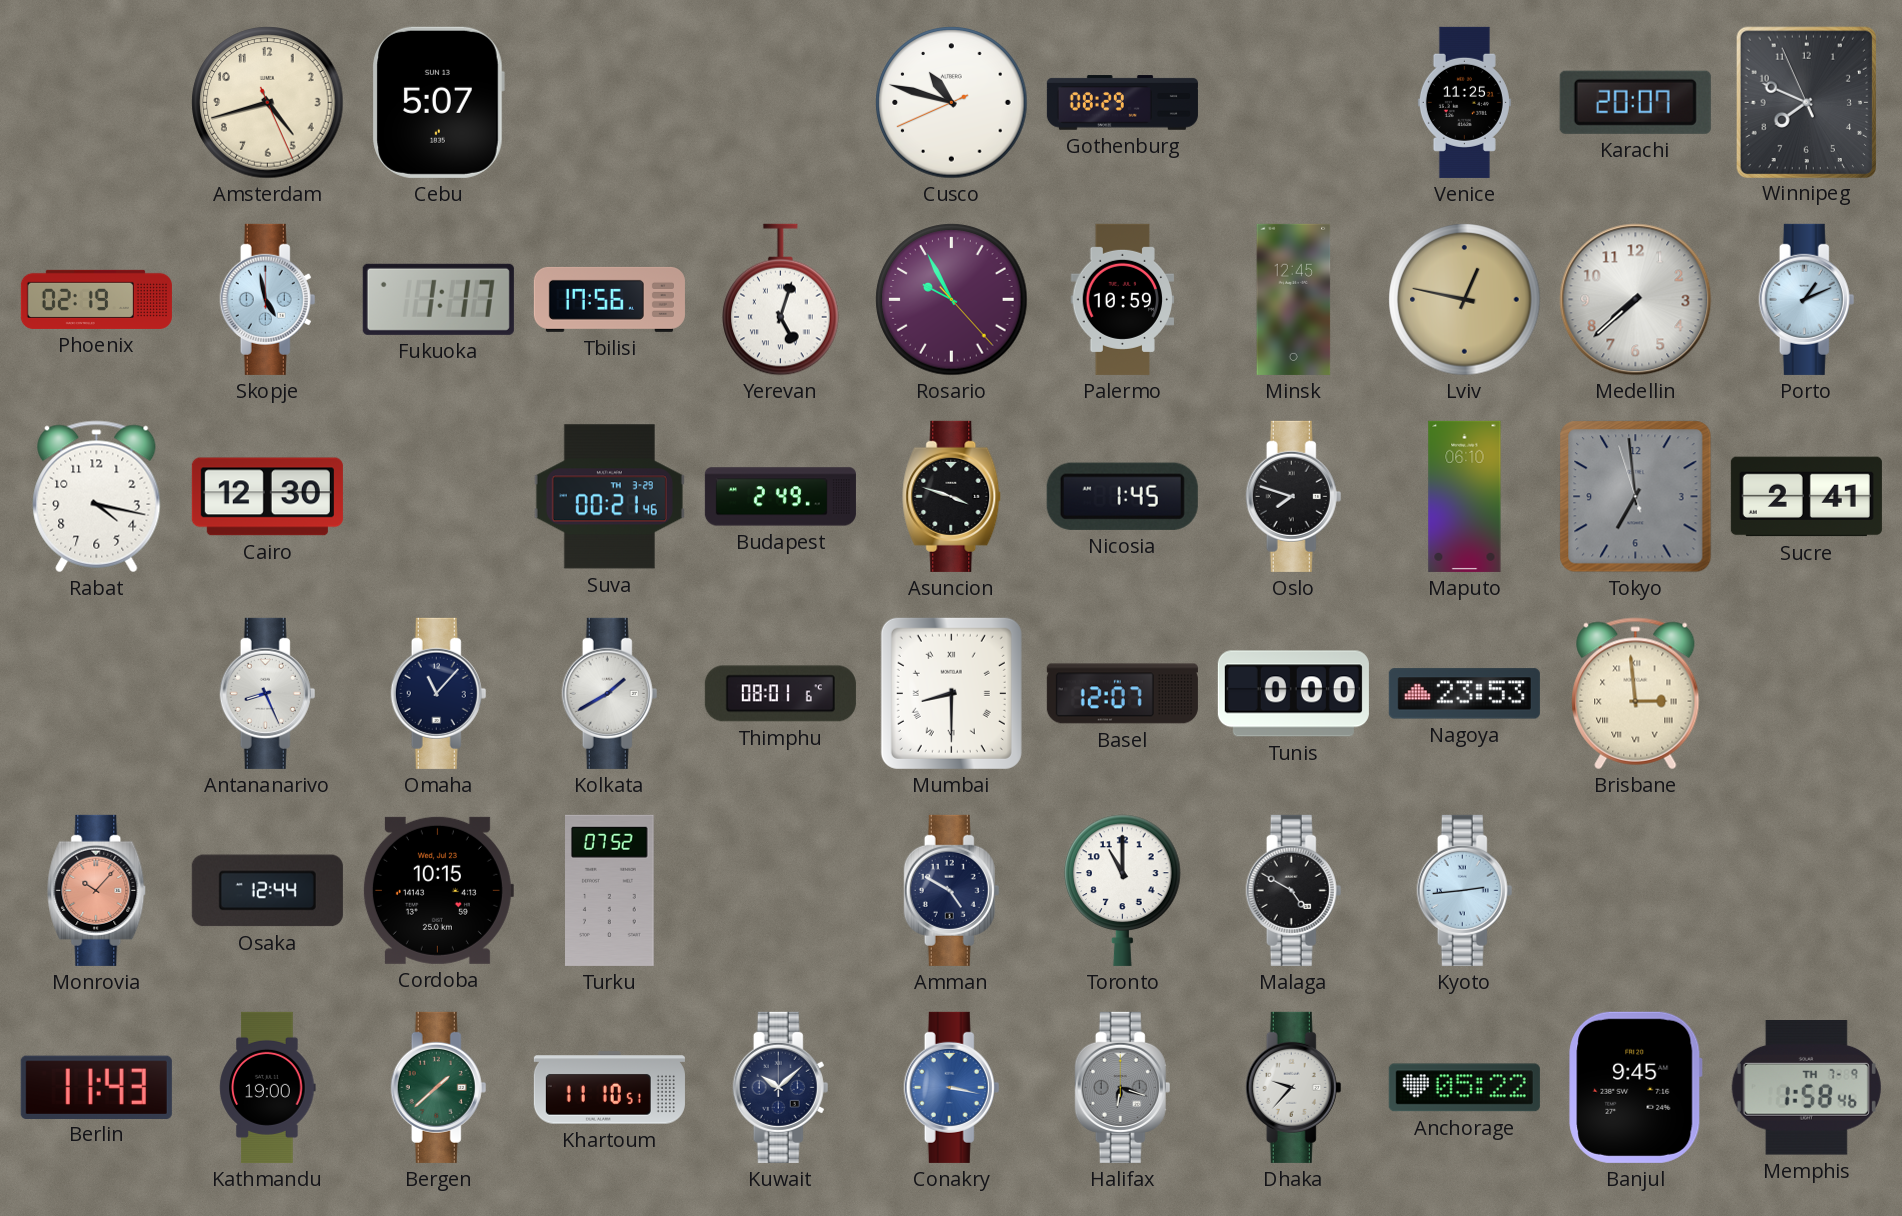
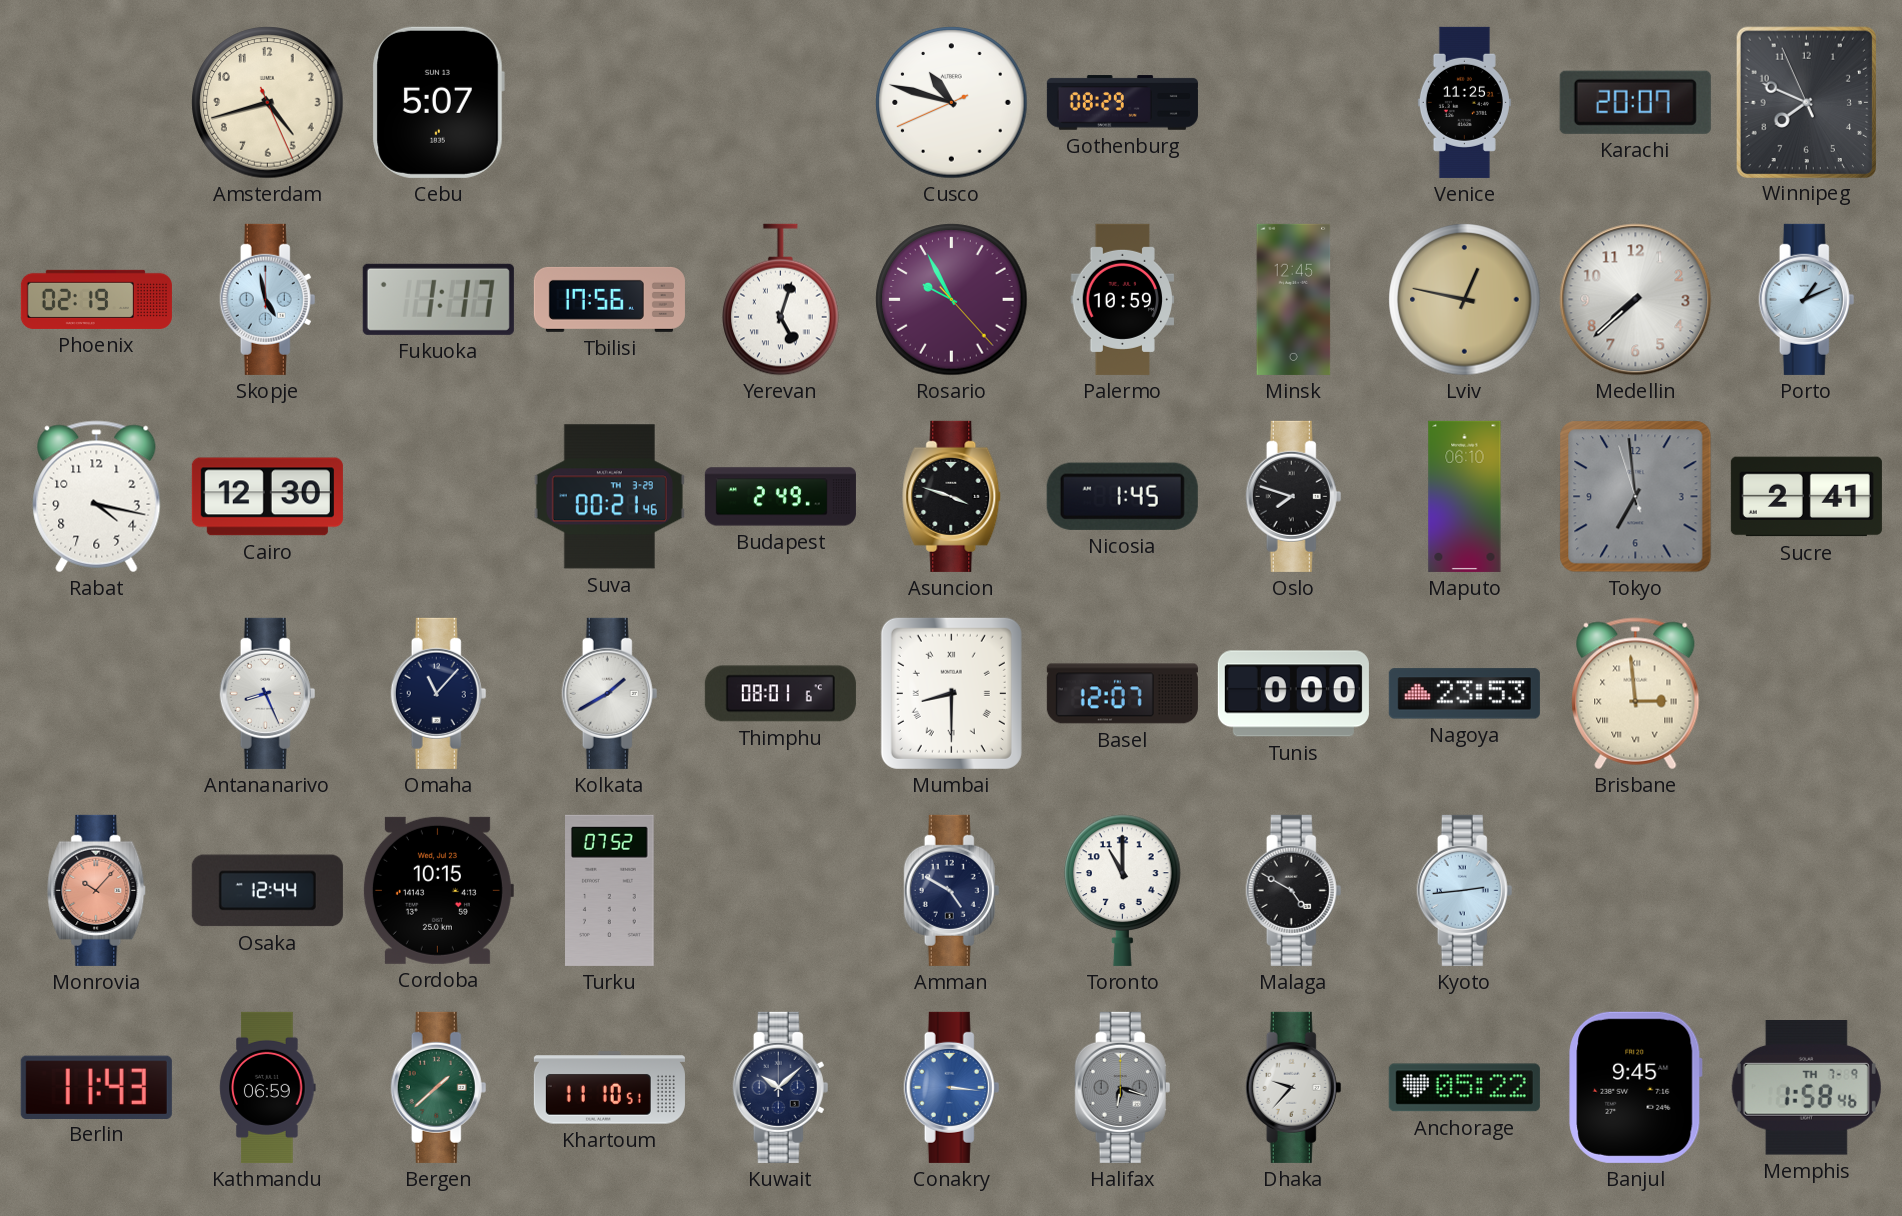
Kathmandu: 19:00 -> 06:59
Conakry: 3:17 -> 3:16
